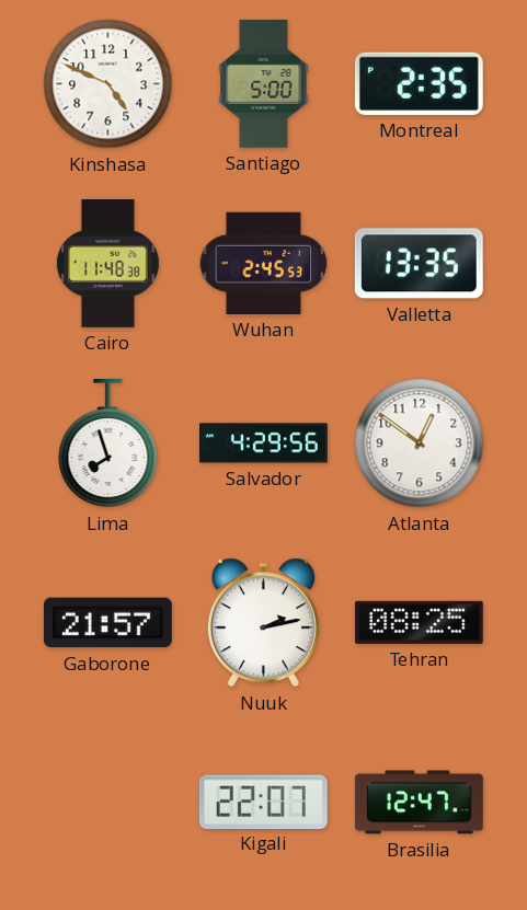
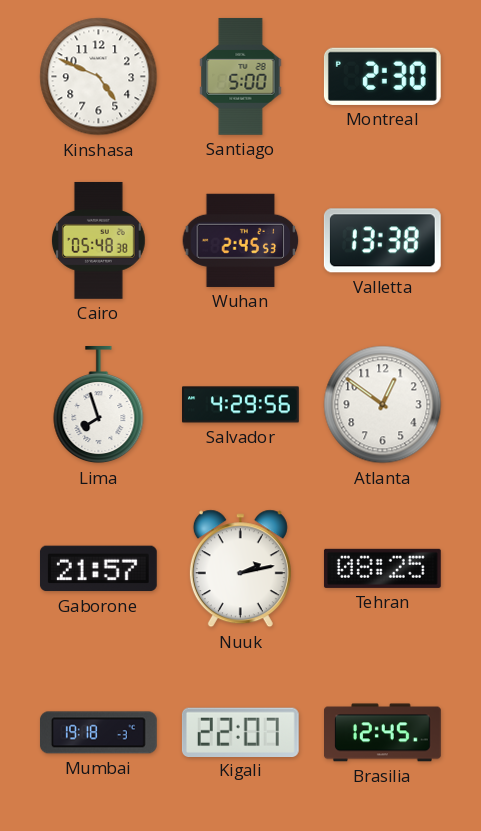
Montreal: 2:35 -> 2:30
Cairo: 11:48 -> 05:48
Valletta: 13:35 -> 13:38
Mumbai: none -> 19:18
Brasilia: 12:47 -> 12:45
